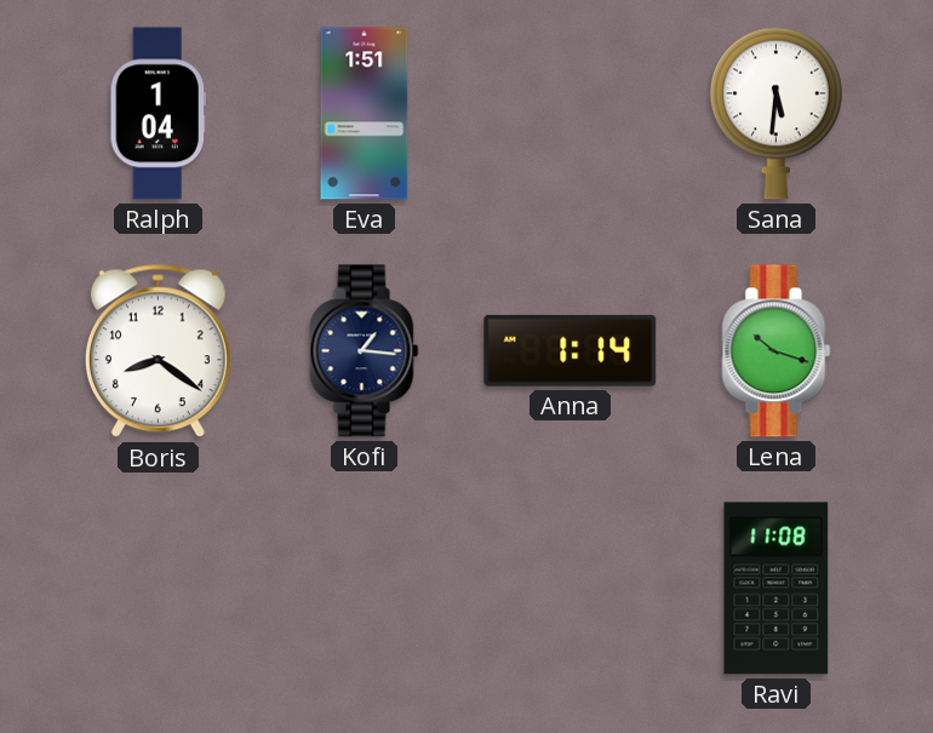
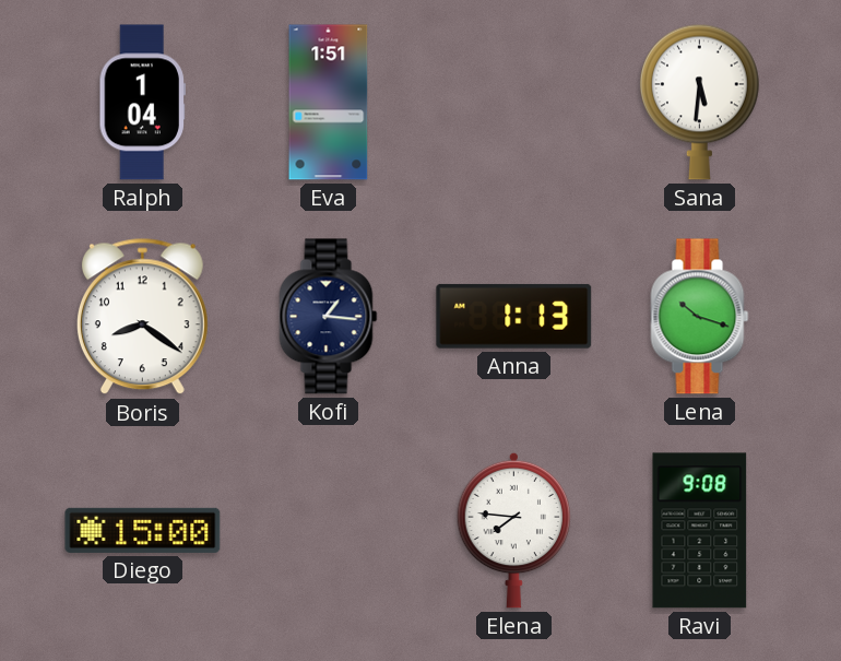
Anna: 1:14 -> 1:13
Diego: none -> 15:00
Elena: none -> 7:46
Ravi: 11:08 -> 9:08
